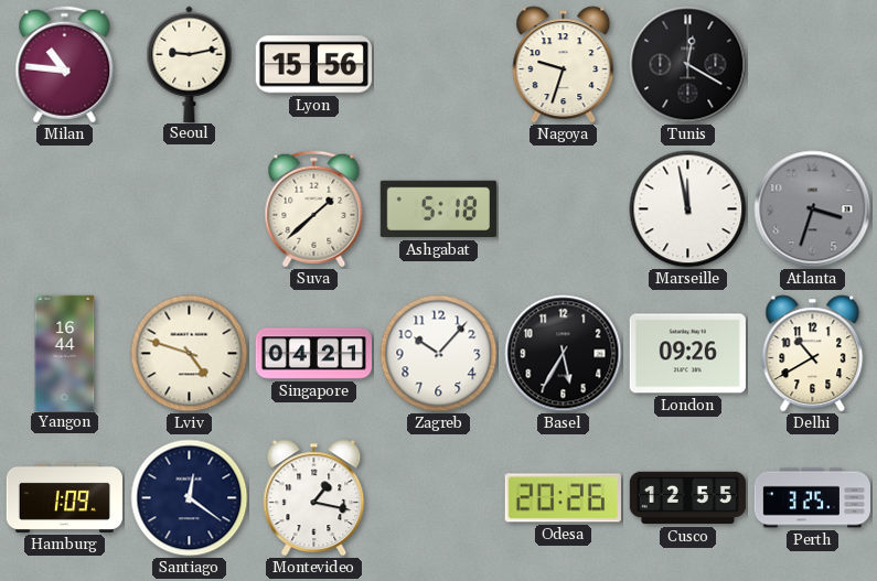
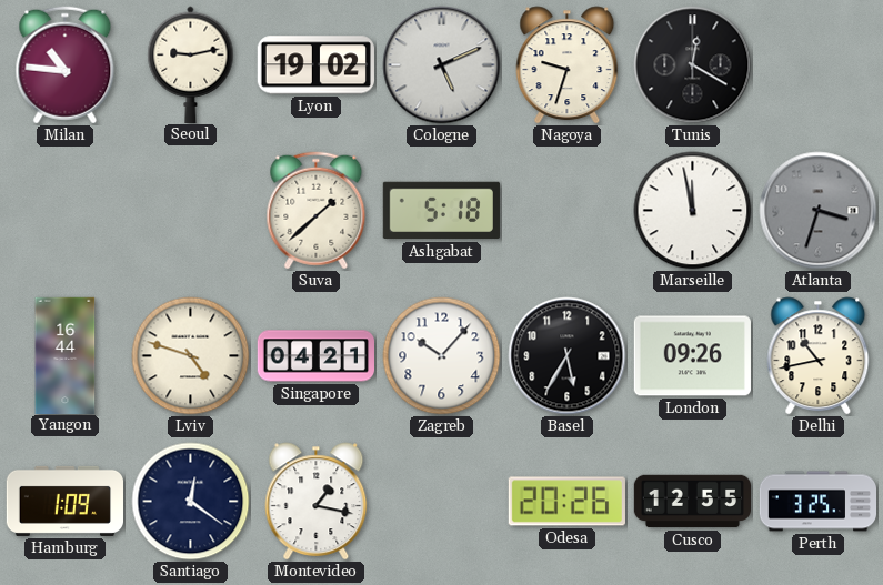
Lyon: 15:56 -> 19:02
Cologne: none -> 5:11
Delhi: 10:40 -> 10:43
